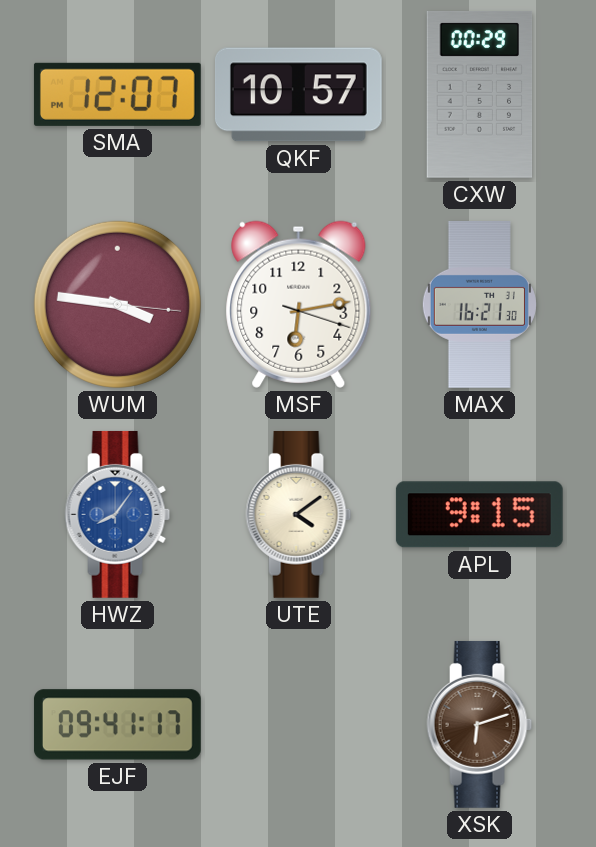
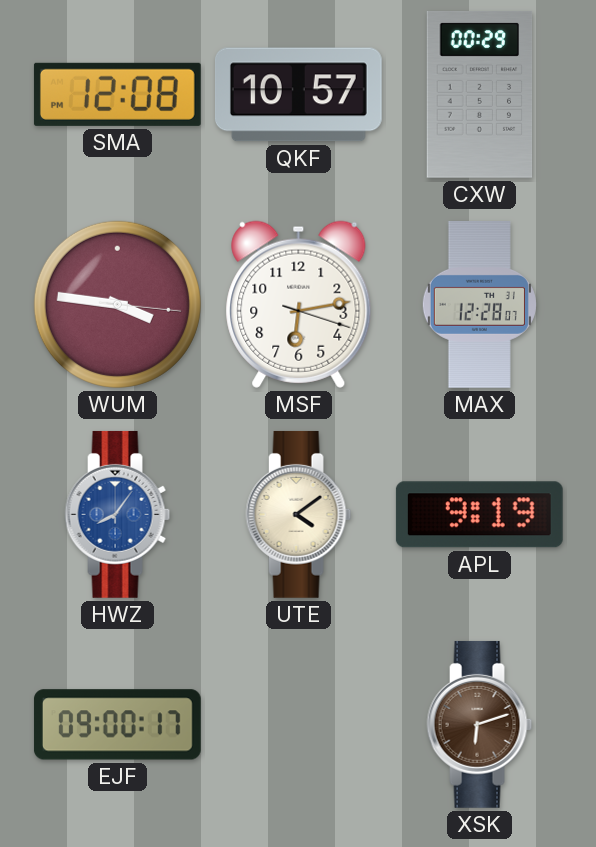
SMA: 12:07 -> 12:08
MAX: 16:21 -> 12:28
APL: 9:15 -> 9:19
EJF: 09:41 -> 09:00
